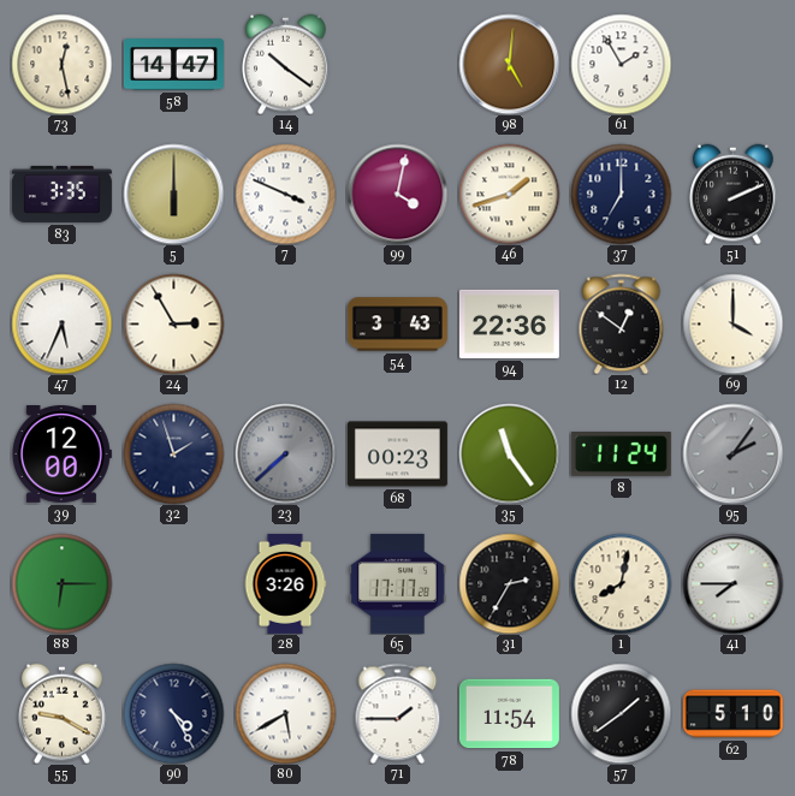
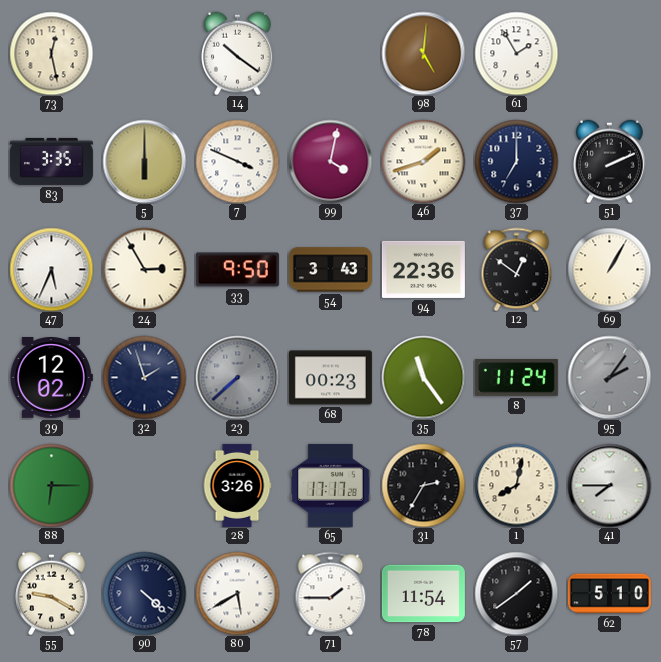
58: 14:47 -> none
33: none -> 9:50
69: 4:00 -> 1:05
39: 12:00 -> 12:02
90: 4:25 -> 4:22
